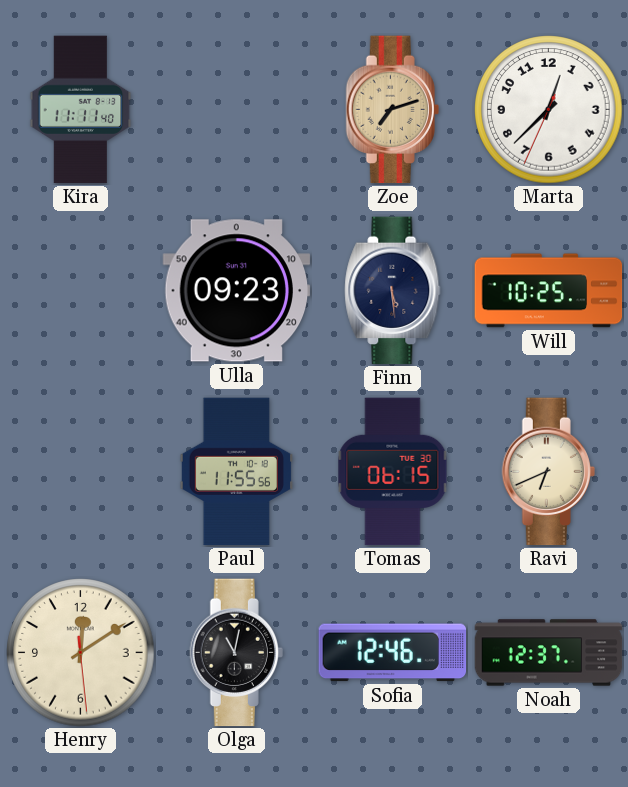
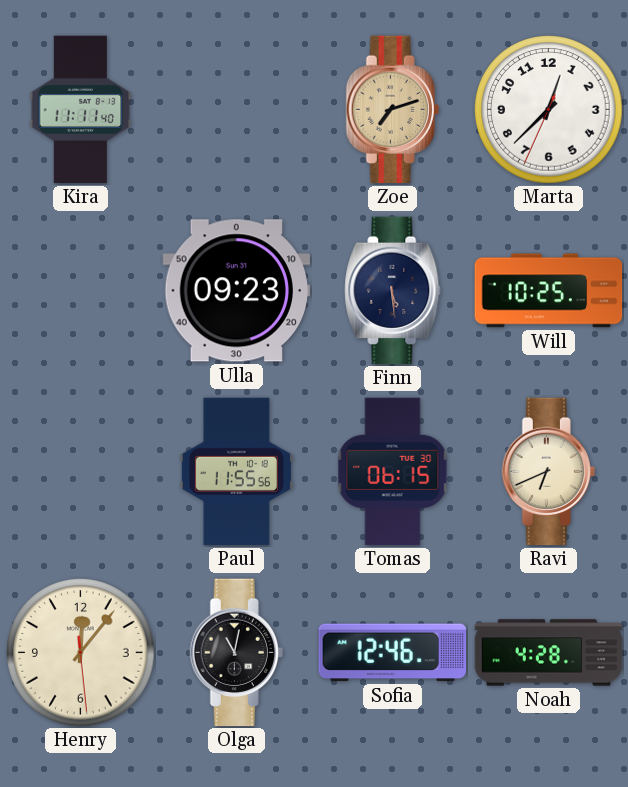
Henry: 12:09 -> 12:06
Noah: 12:37 -> 4:28
